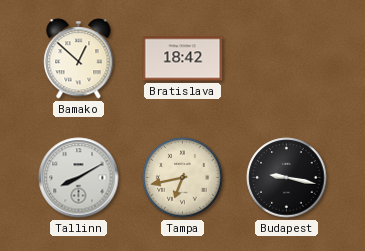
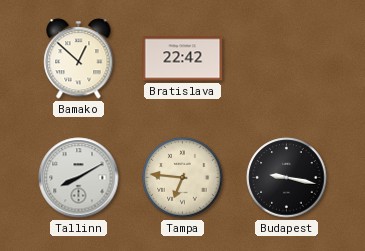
Bratislava: 18:42 -> 22:42
Tampa: 6:43 -> 6:46
